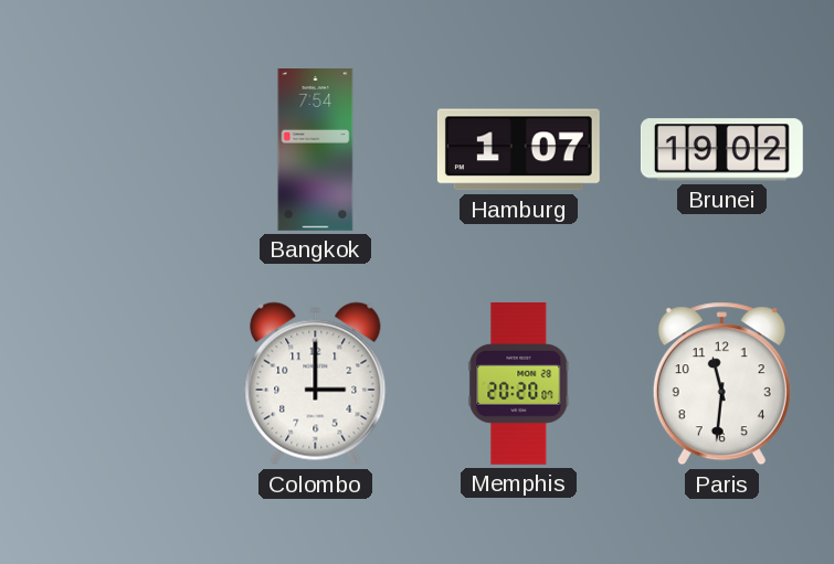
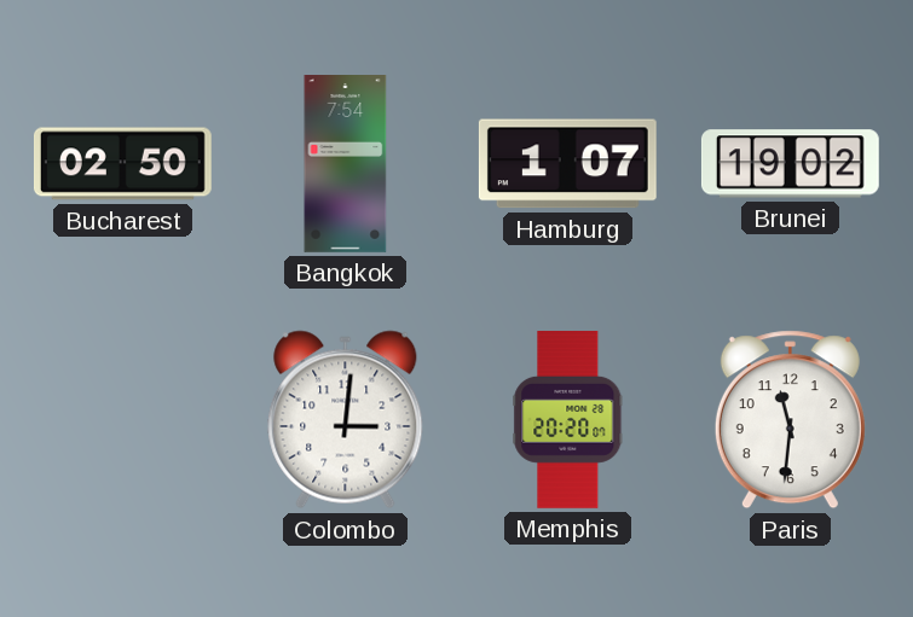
Bucharest: none -> 02:50
Colombo: 3:00 -> 3:01
